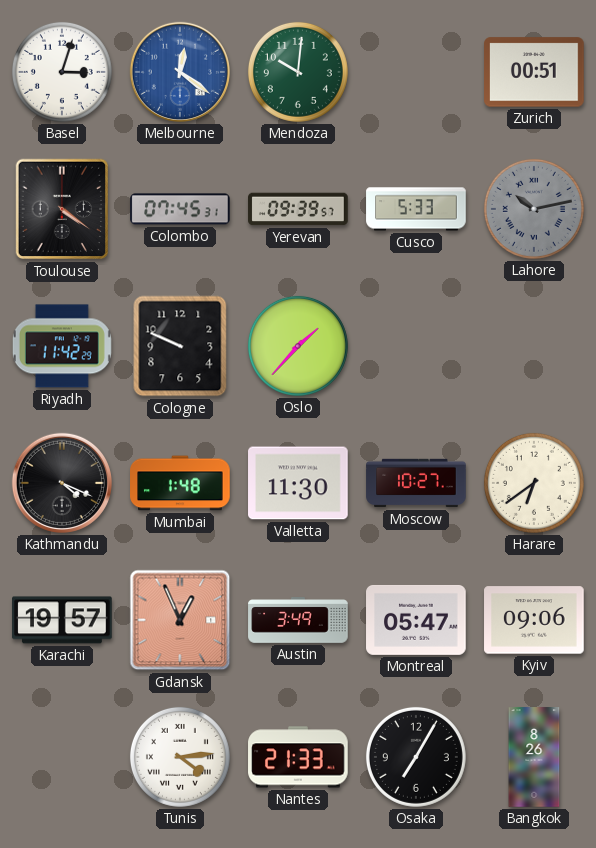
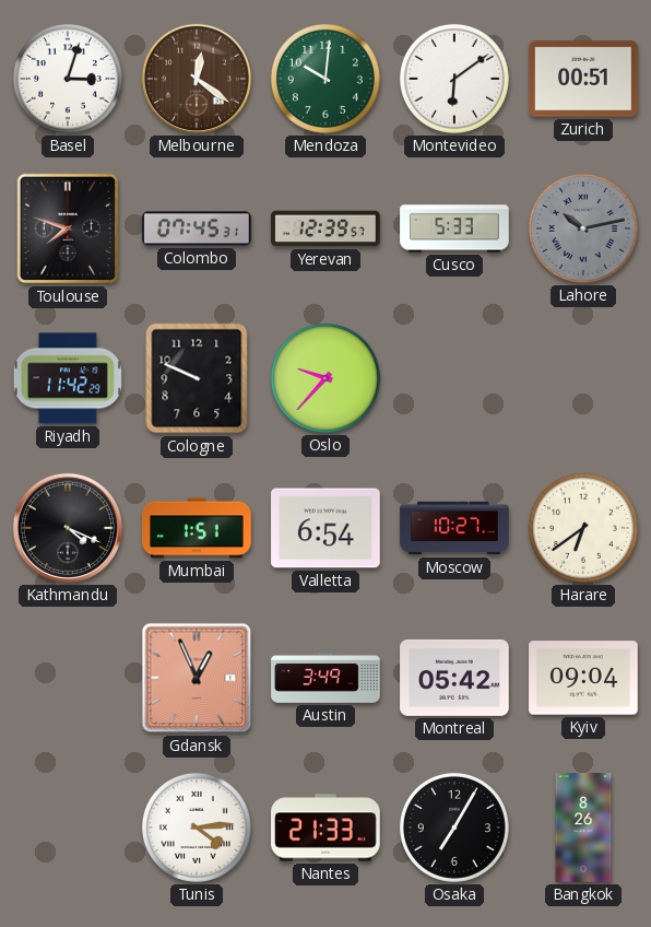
Melbourne dial: blue -> brown
Montevideo: none -> 6:09
Toulouse: 4:21 -> 7:48
Yerevan: 09:39 -> 12:39
Oslo: 1:37 -> 9:37
Mumbai: 1:48 -> 1:51
Valletta: 11:30 -> 6:54
Karachi: 19:57 -> none
Montreal: 05:47 -> 05:42
Kyiv: 09:06 -> 09:04
